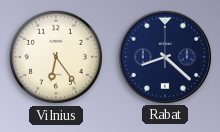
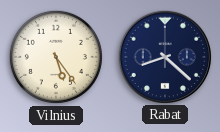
Vilnius: 6:24 -> 5:24
